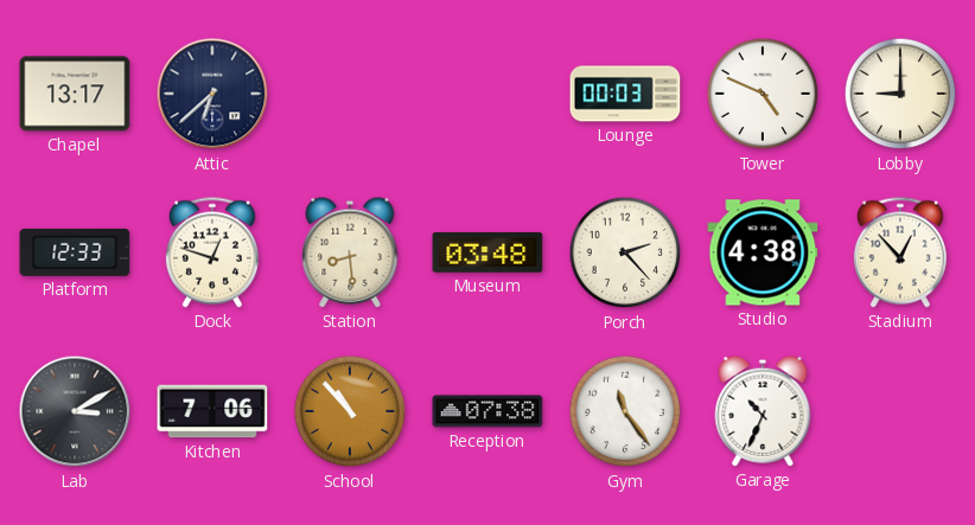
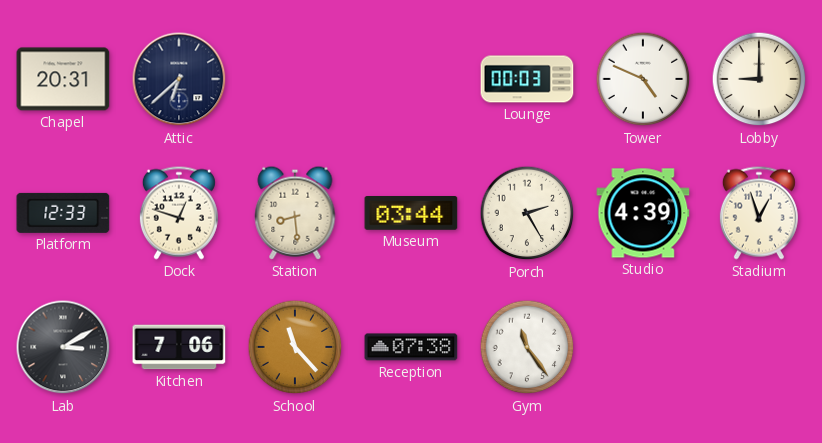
Chapel: 13:17 -> 20:31
Museum: 03:48 -> 03:44
Porch: 2:23 -> 2:25
Studio: 4:38 -> 4:39
Stadium: 12:53 -> 12:57
School: 10:53 -> 11:23
Garage: 10:34 -> none
